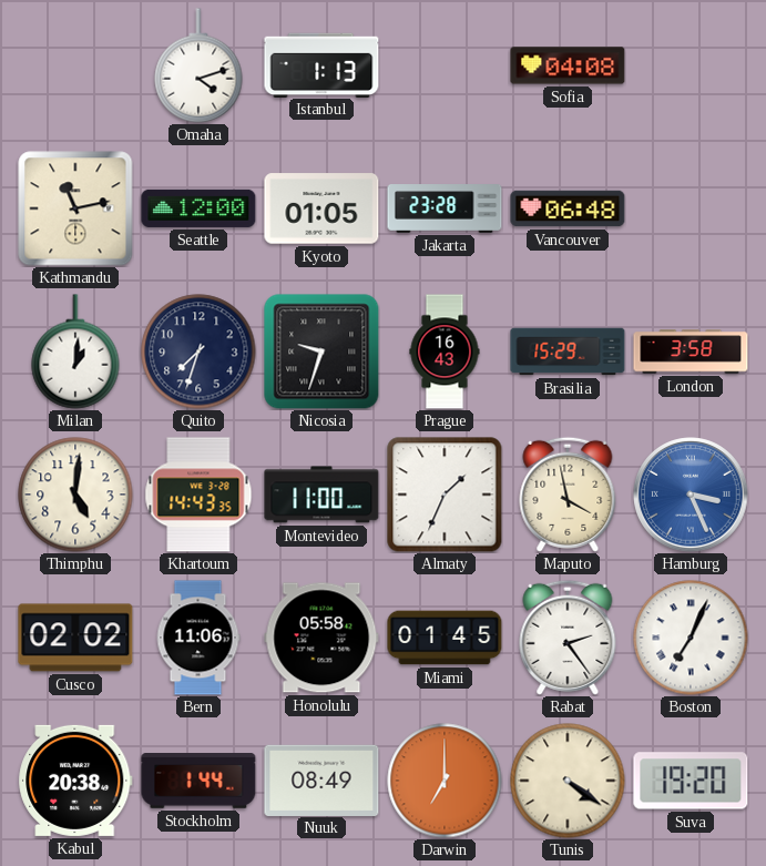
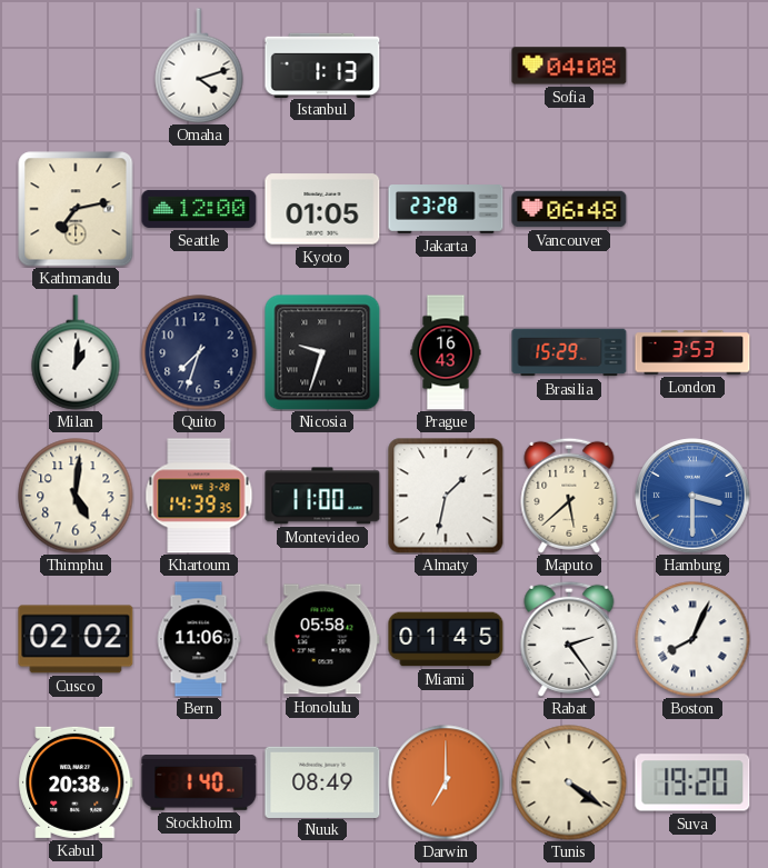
Kathmandu: 11:13 -> 7:13
London: 3:58 -> 3:53
Khartoum: 14:43 -> 14:39
Almaty: 1:34 -> 1:32
Maputo: 3:58 -> 5:38
Hamburg: 3:26 -> 3:30
Boston: 7:04 -> 8:04
Stockholm: 1:44 -> 1:40
